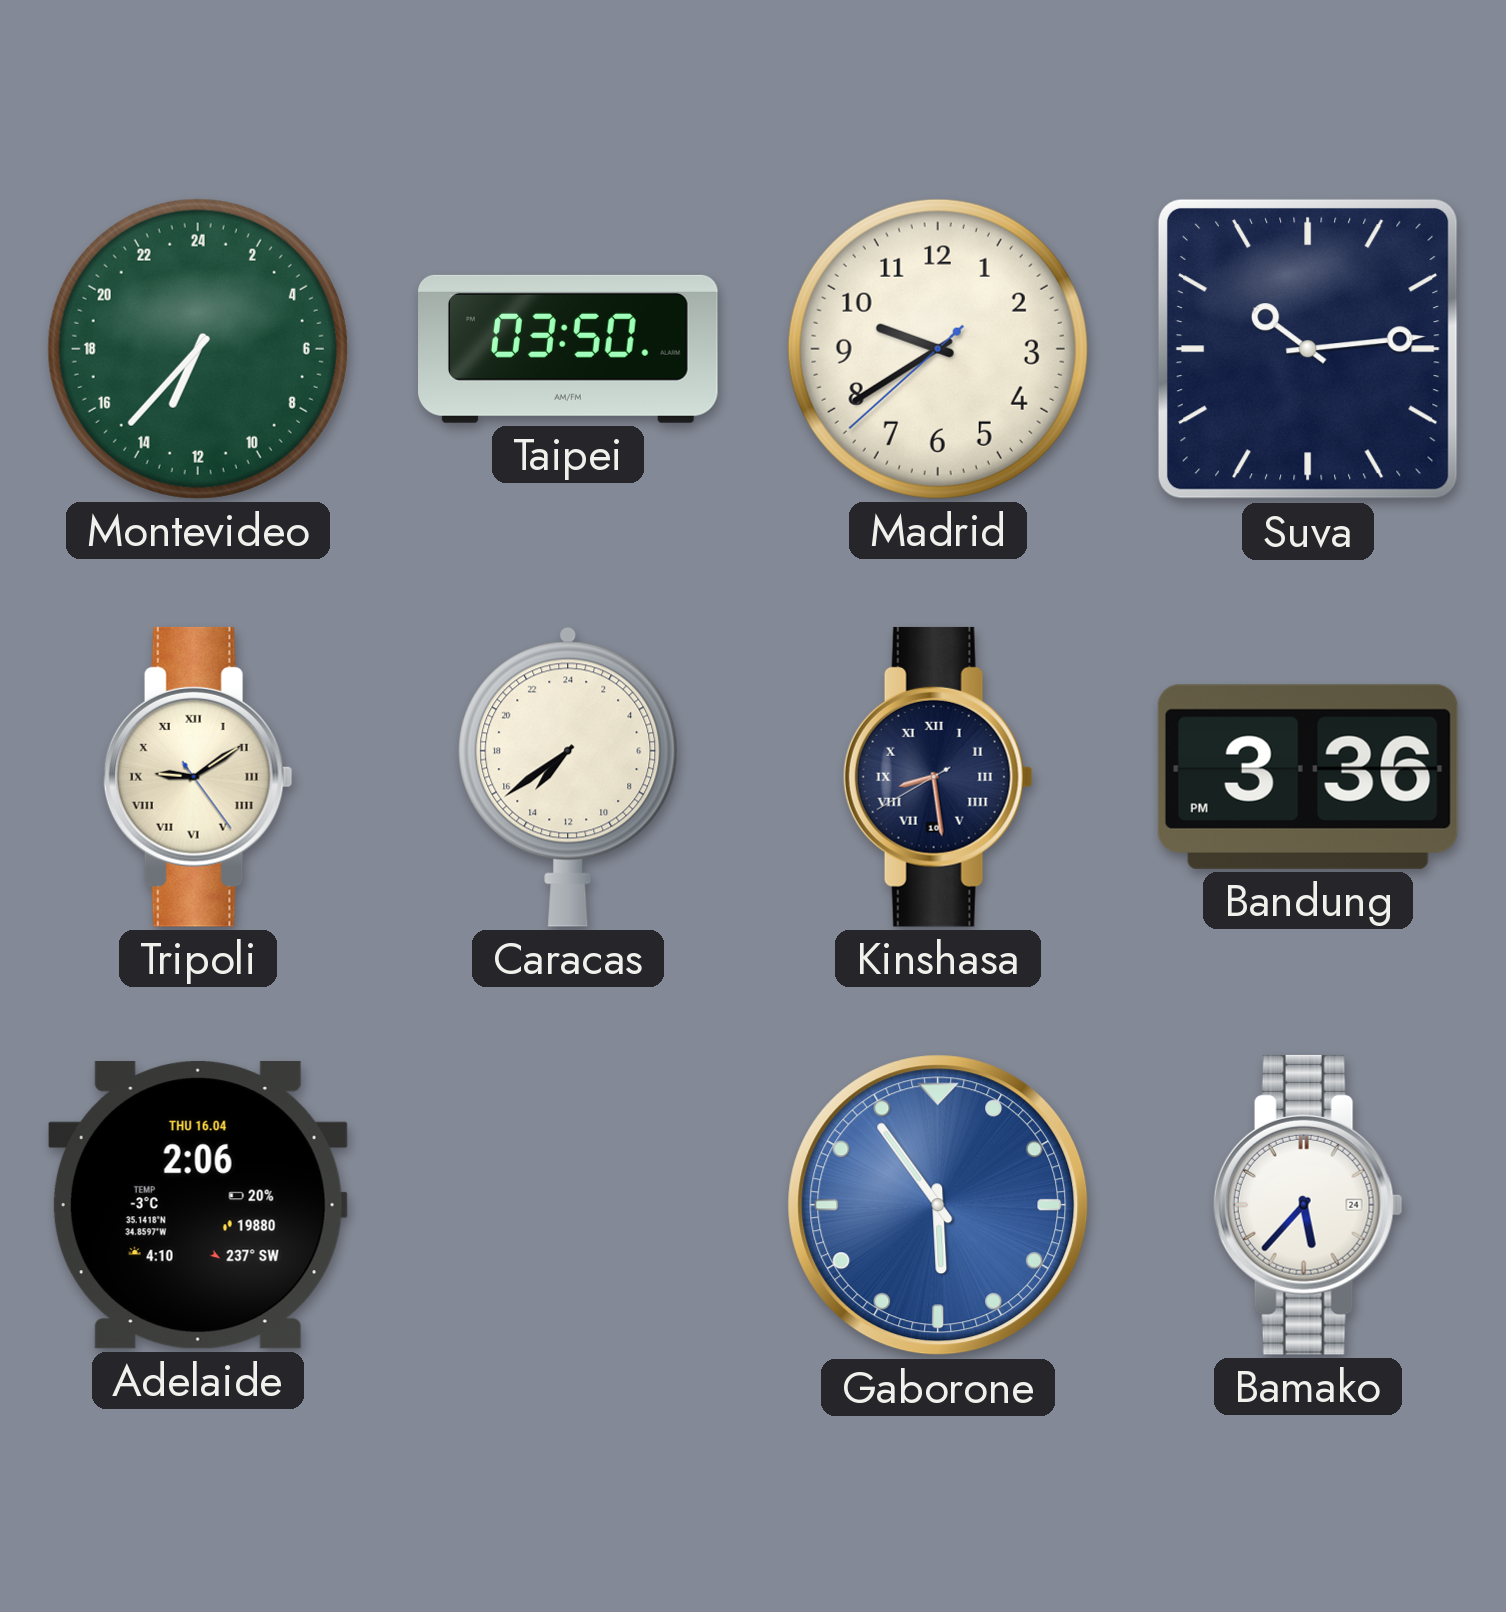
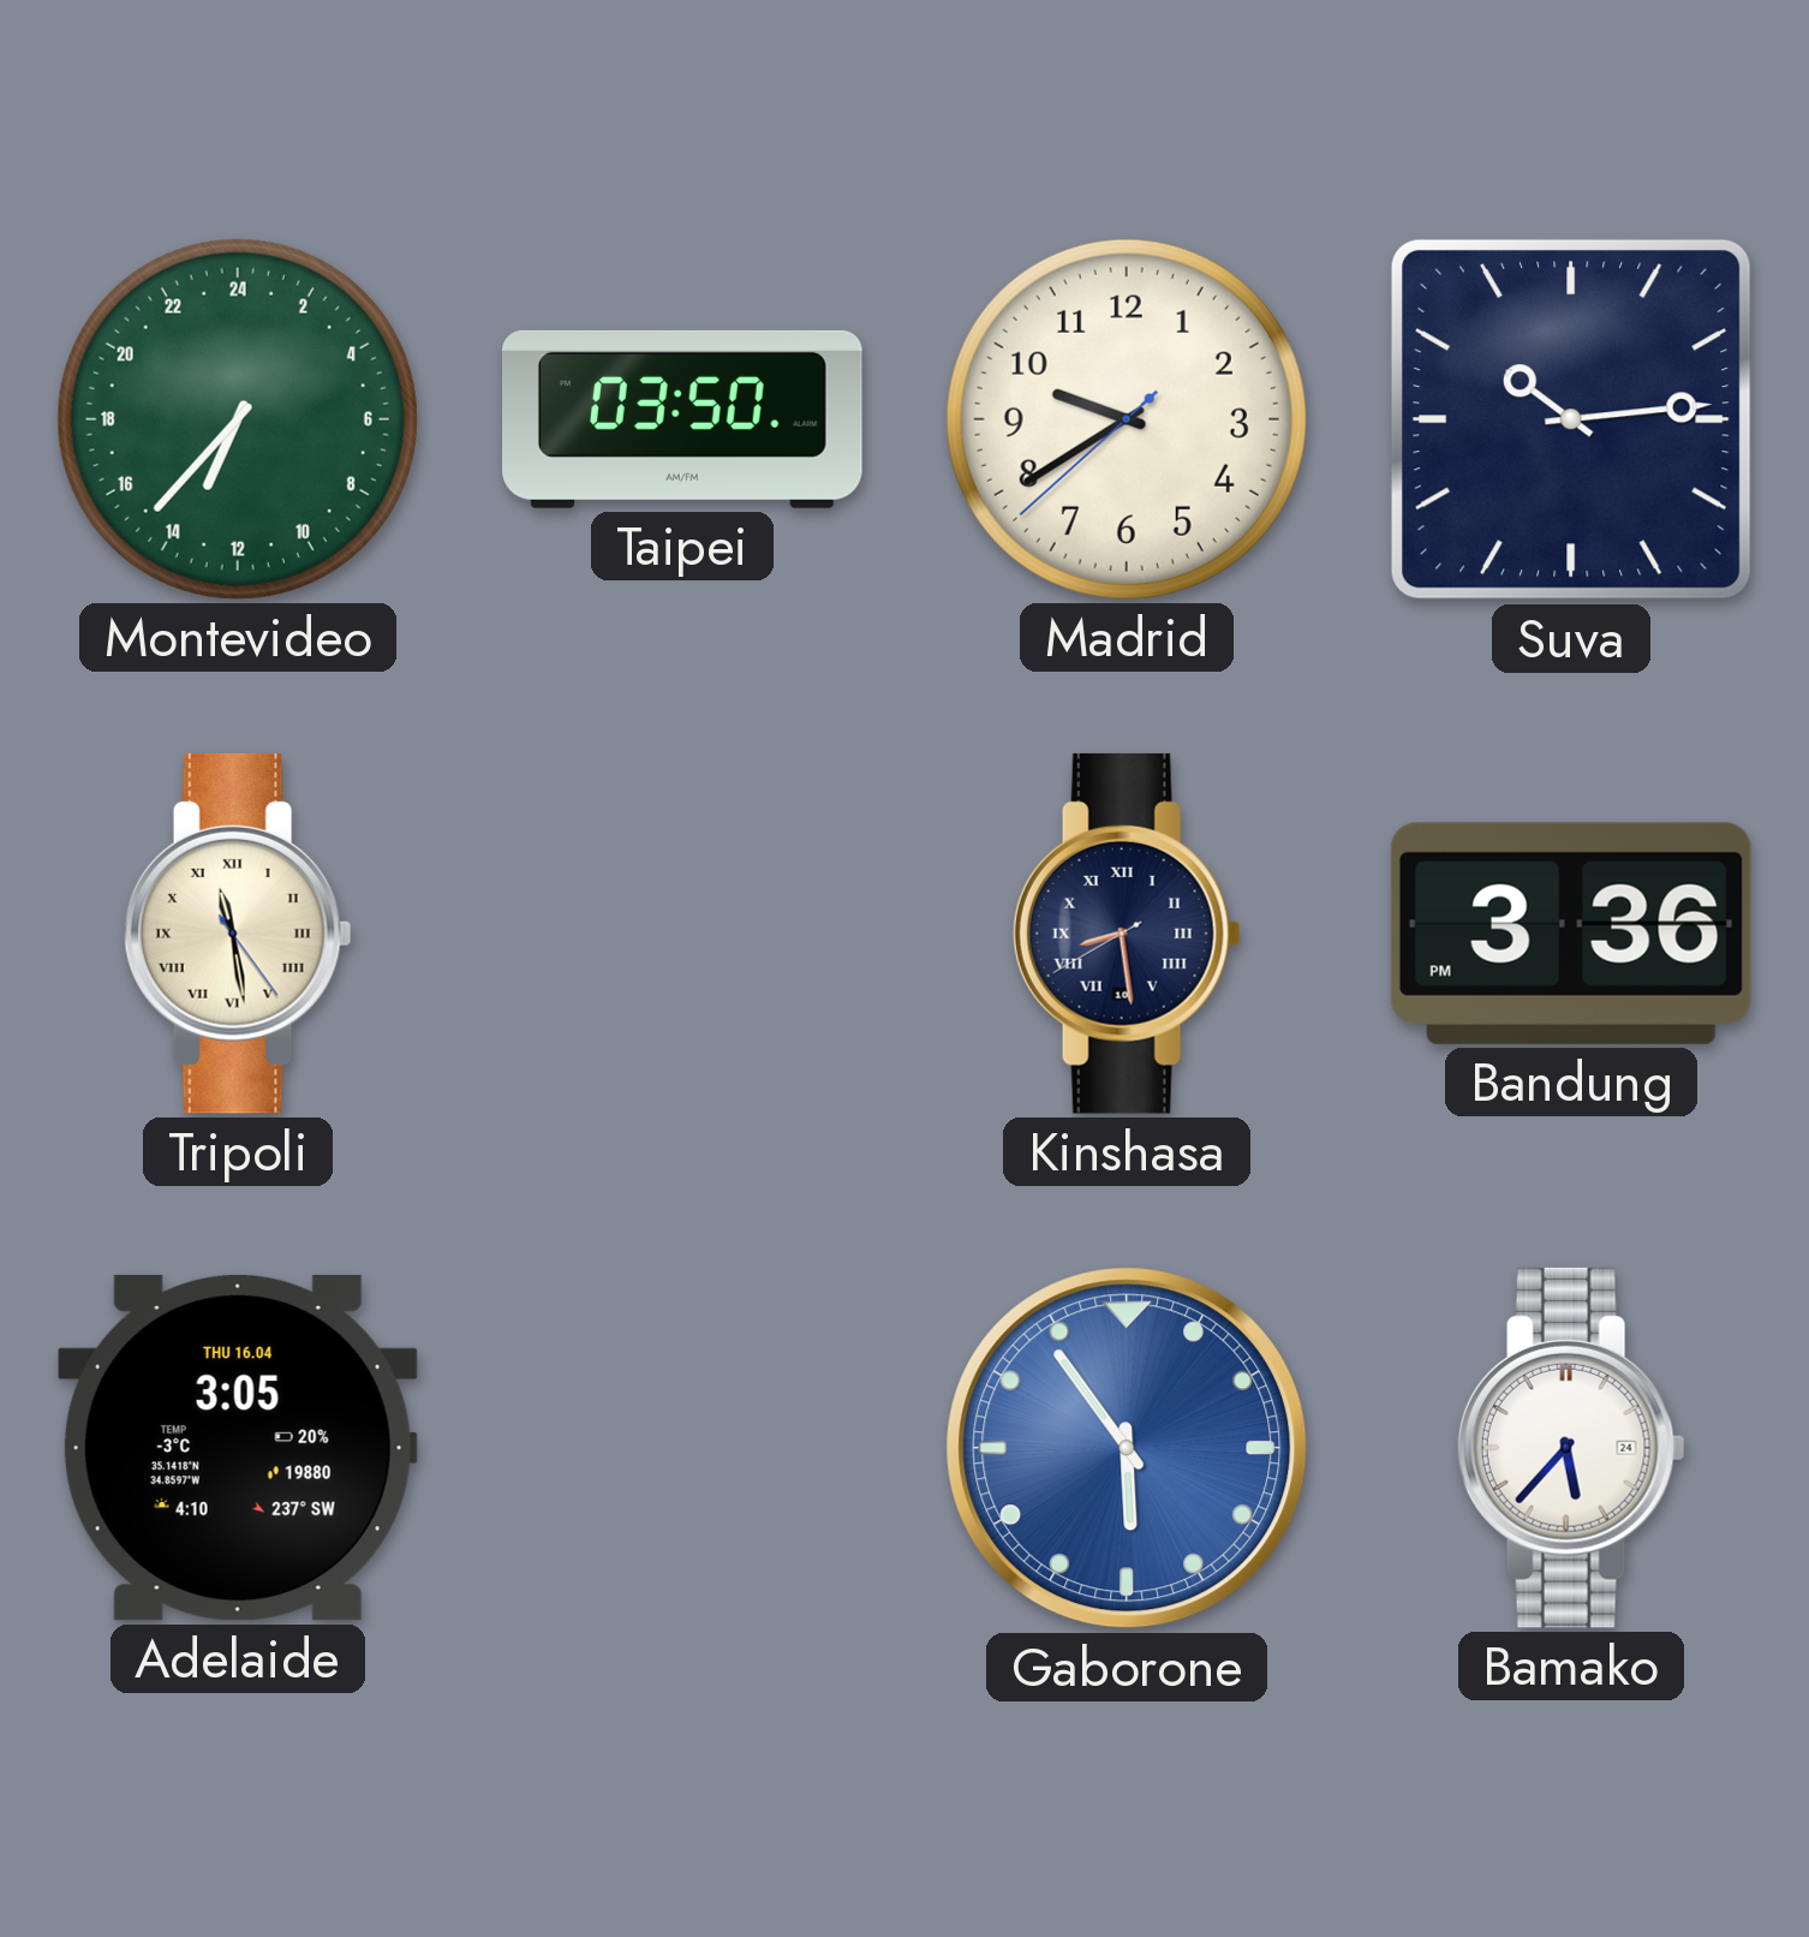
Tripoli: 9:09 -> 11:28
Caracas: 14:39 -> none
Adelaide: 2:06 -> 3:05
